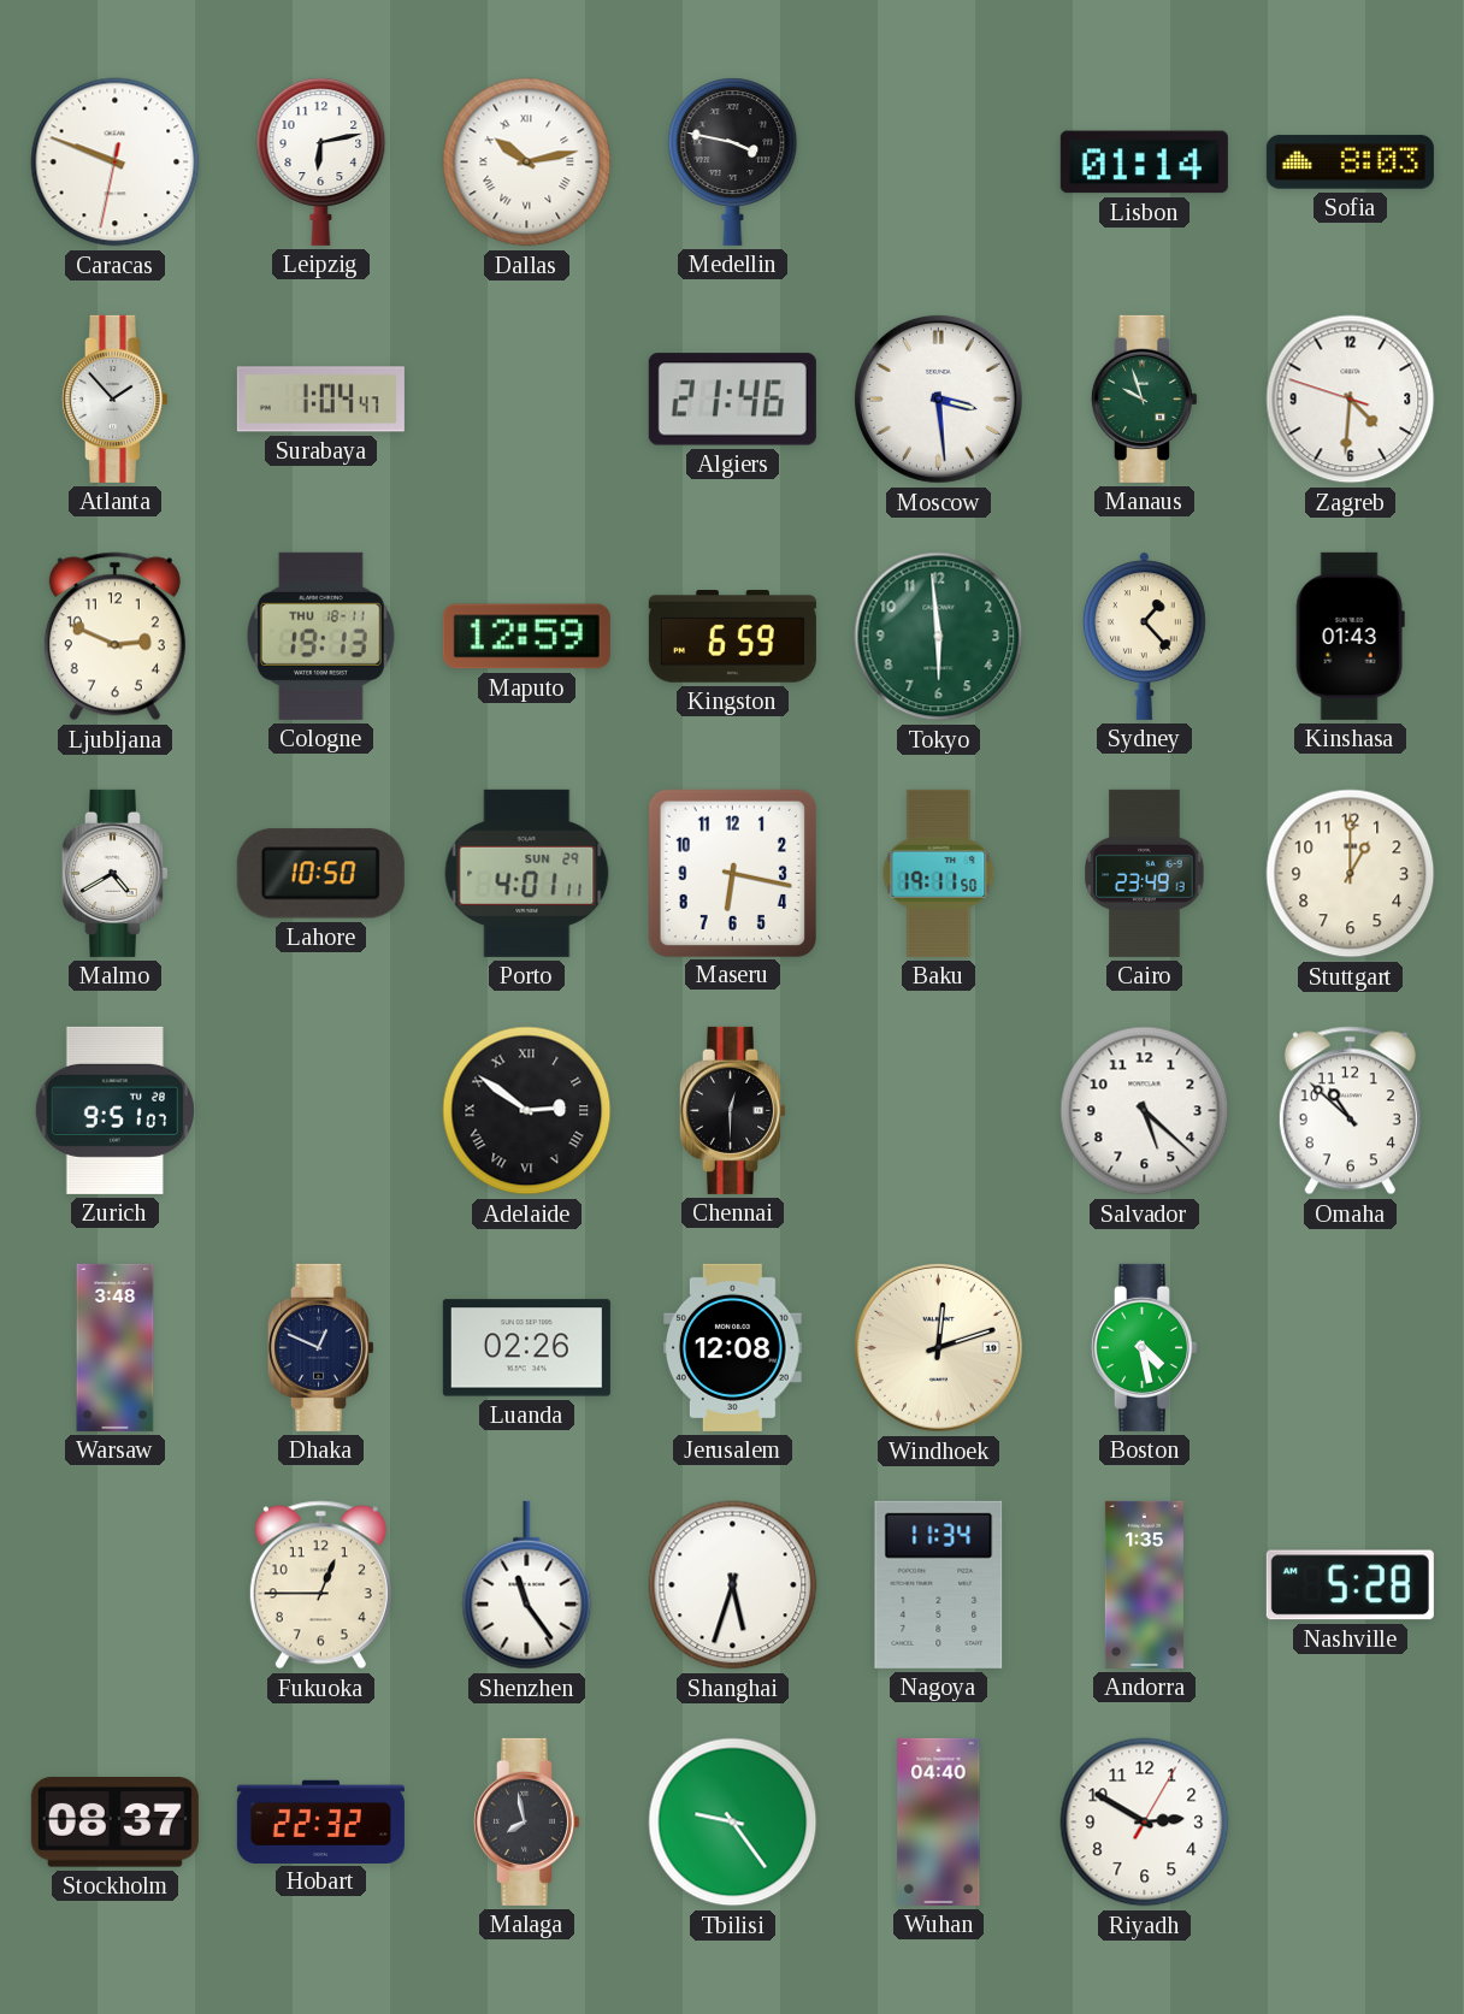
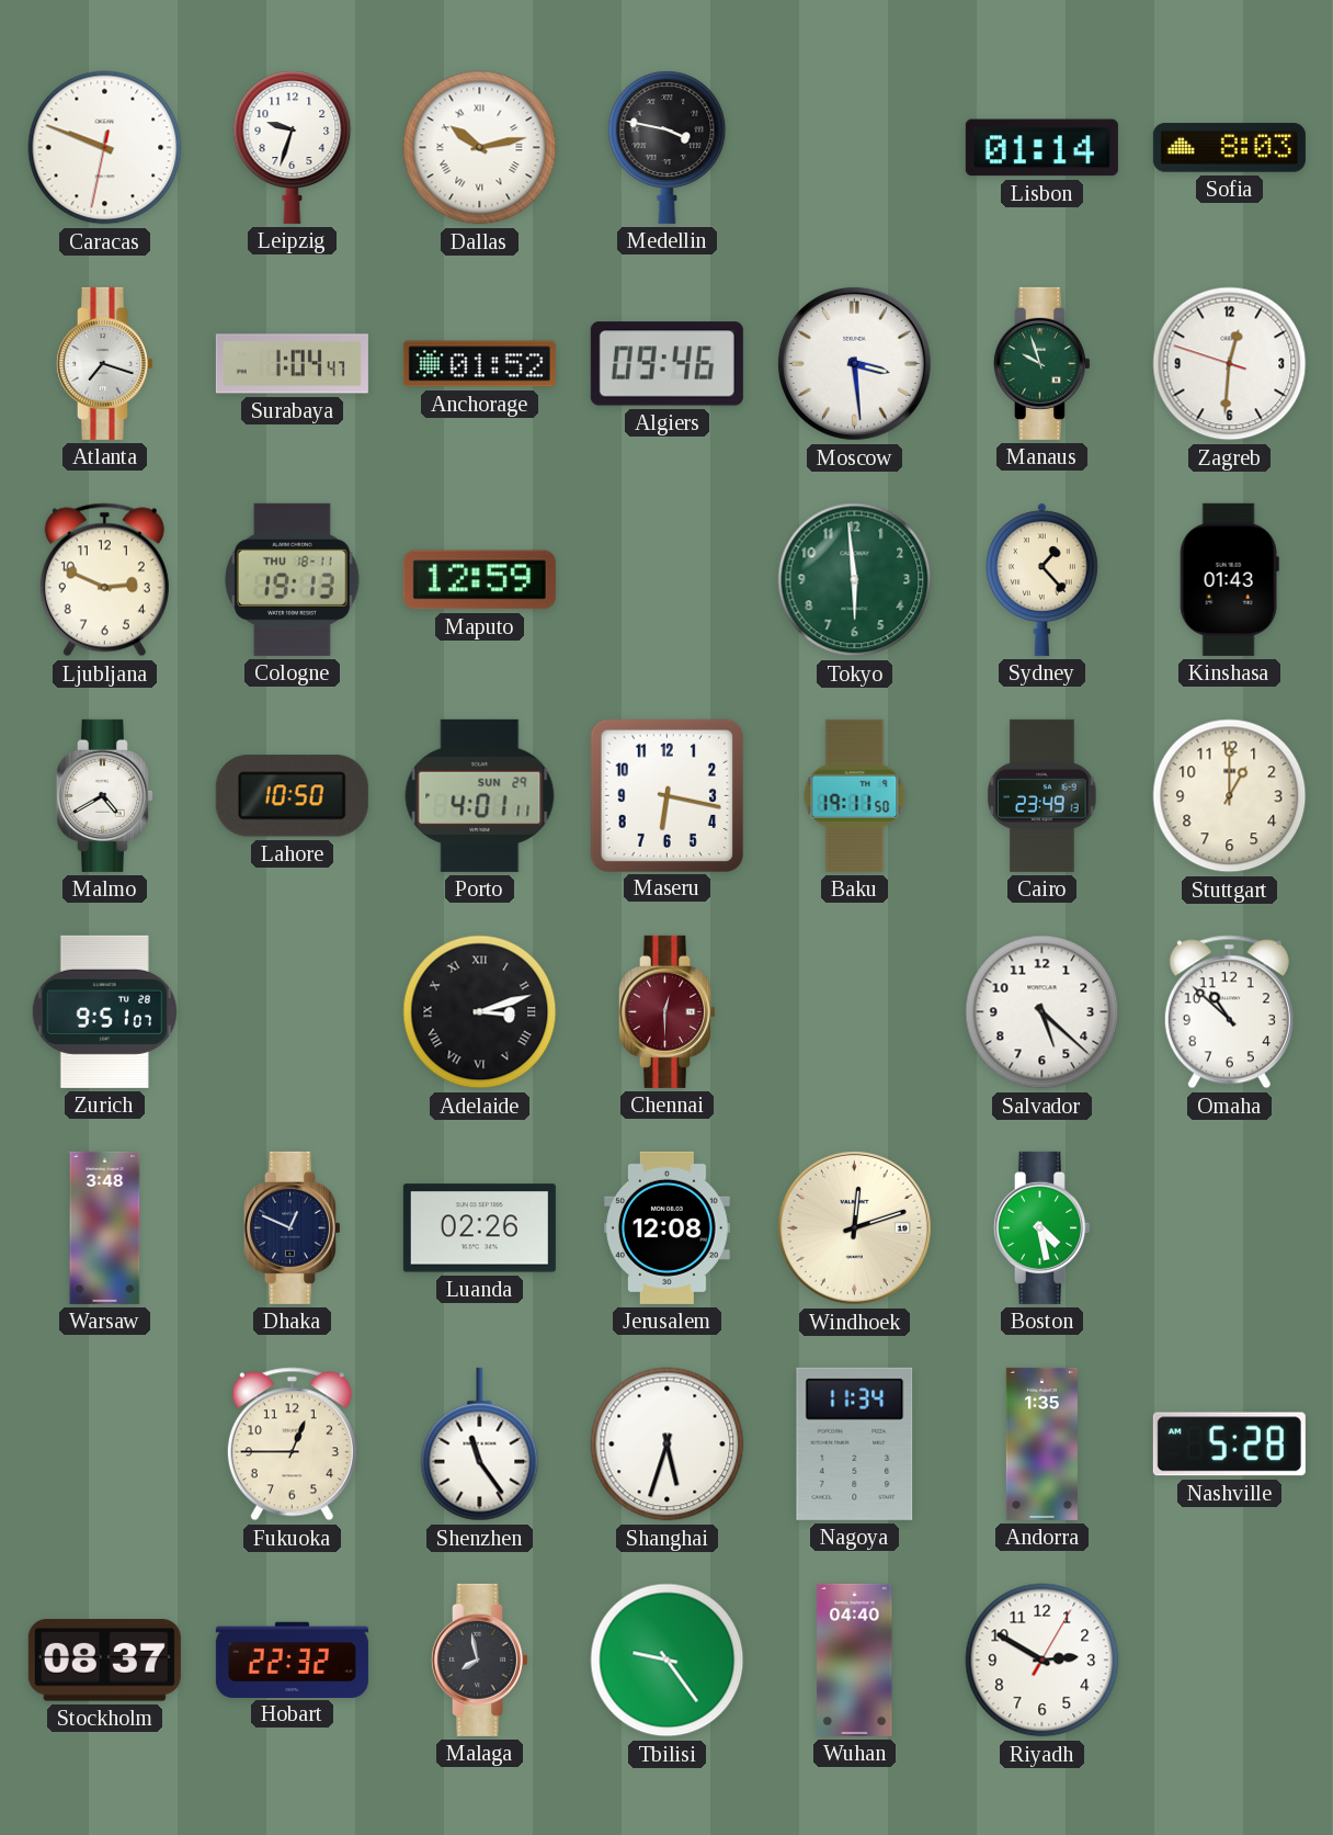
Leipzig: 6:13 -> 9:33
Atlanta: 1:53 -> 7:18
Anchorage: none -> 01:52
Algiers: 21:46 -> 09:46
Zagreb: 4:30 -> 12:30
Kingston: 6:59 -> none
Adelaide: 2:51 -> 3:12
Chennai dial: black -> burgundy
